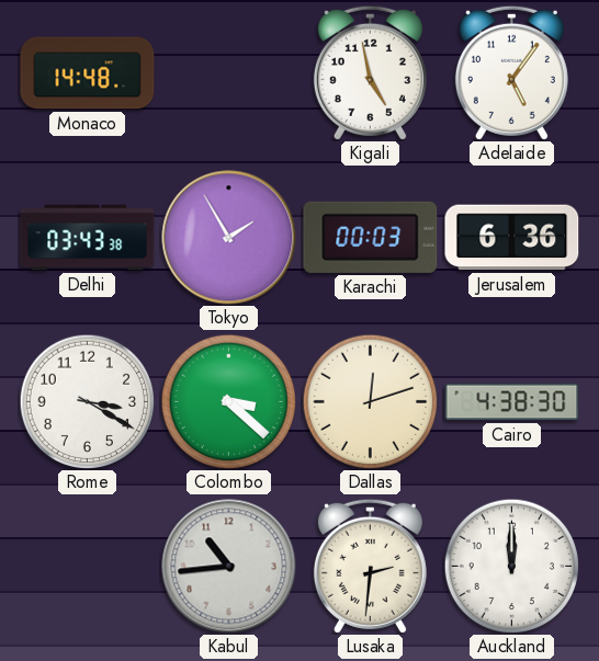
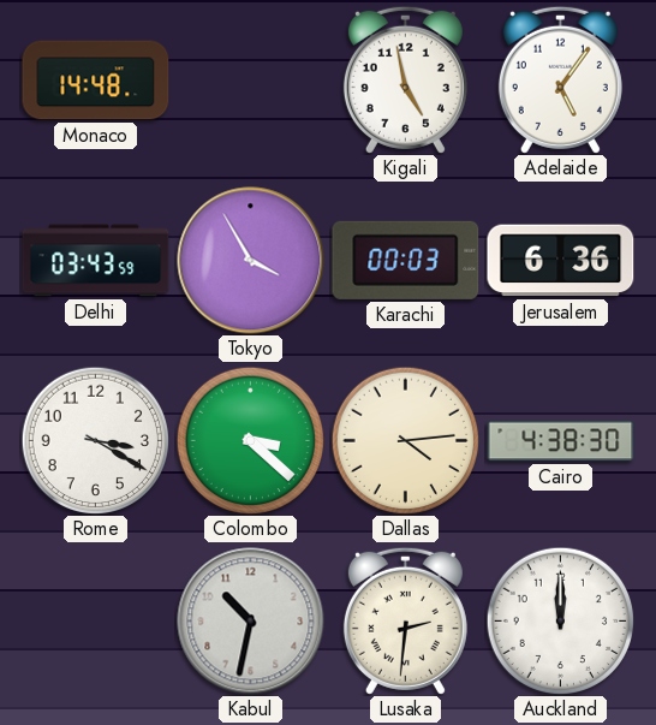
Delhi: 03:43:38 -> 03:43:59
Tokyo: 1:55 -> 3:55
Dallas: 12:12 -> 4:14
Kabul: 10:44 -> 10:32
